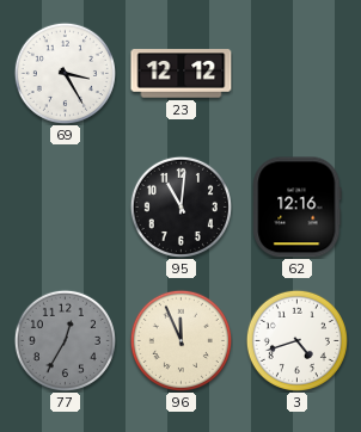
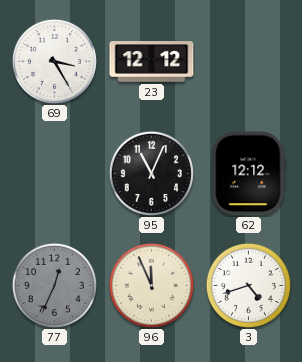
95: 11:01 -> 11:04
62: 12:16 -> 12:12
77: 12:35 -> 12:34
